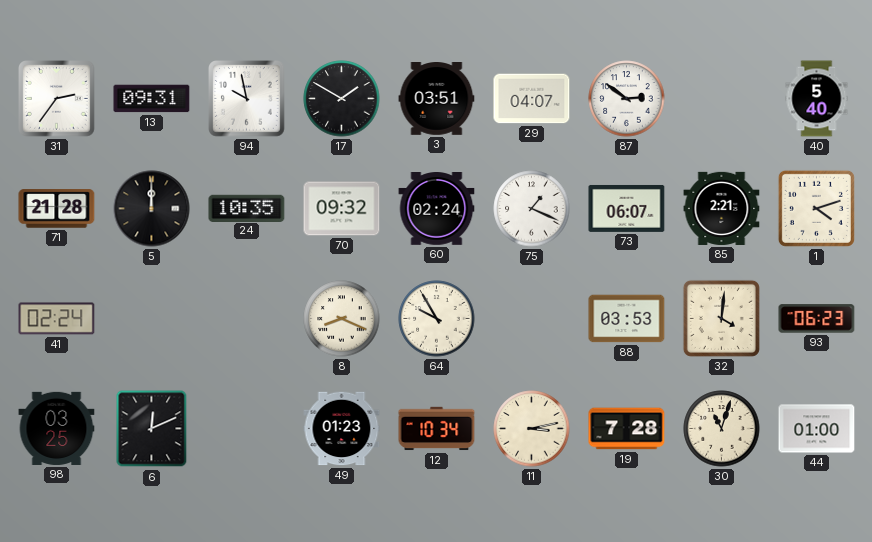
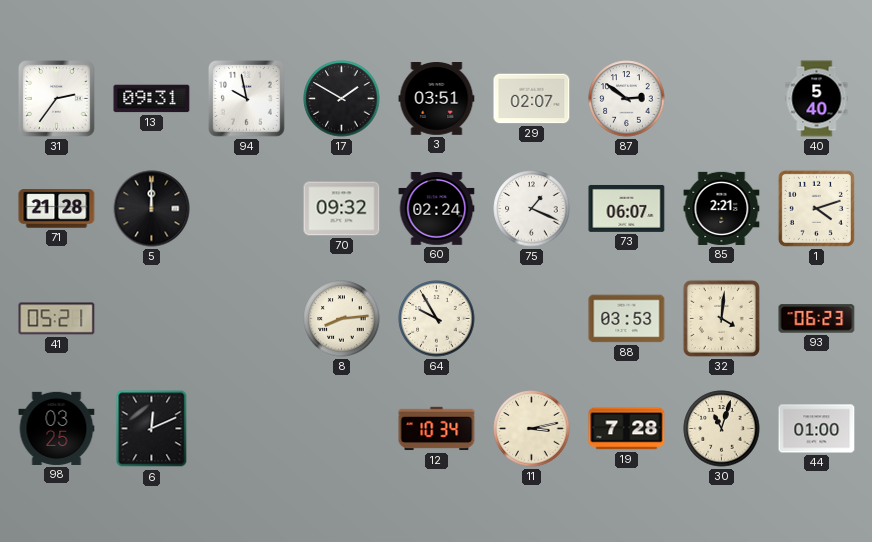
29: 04:07 -> 02:07
24: 10:35 -> none
41: 02:24 -> 05:21
8: 8:19 -> 8:14
49: 01:23 -> none
